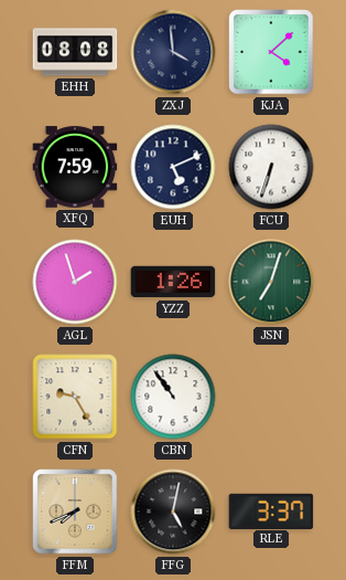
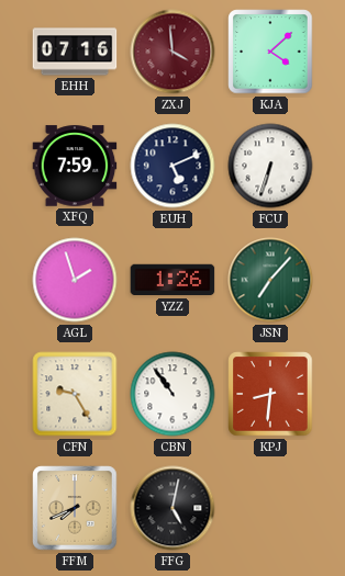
EHH: 08:08 -> 07:16
ZXJ dial: navy -> burgundy
JSN: 7:03 -> 7:07
KPJ: none -> 8:31
RLE: 3:37 -> none
